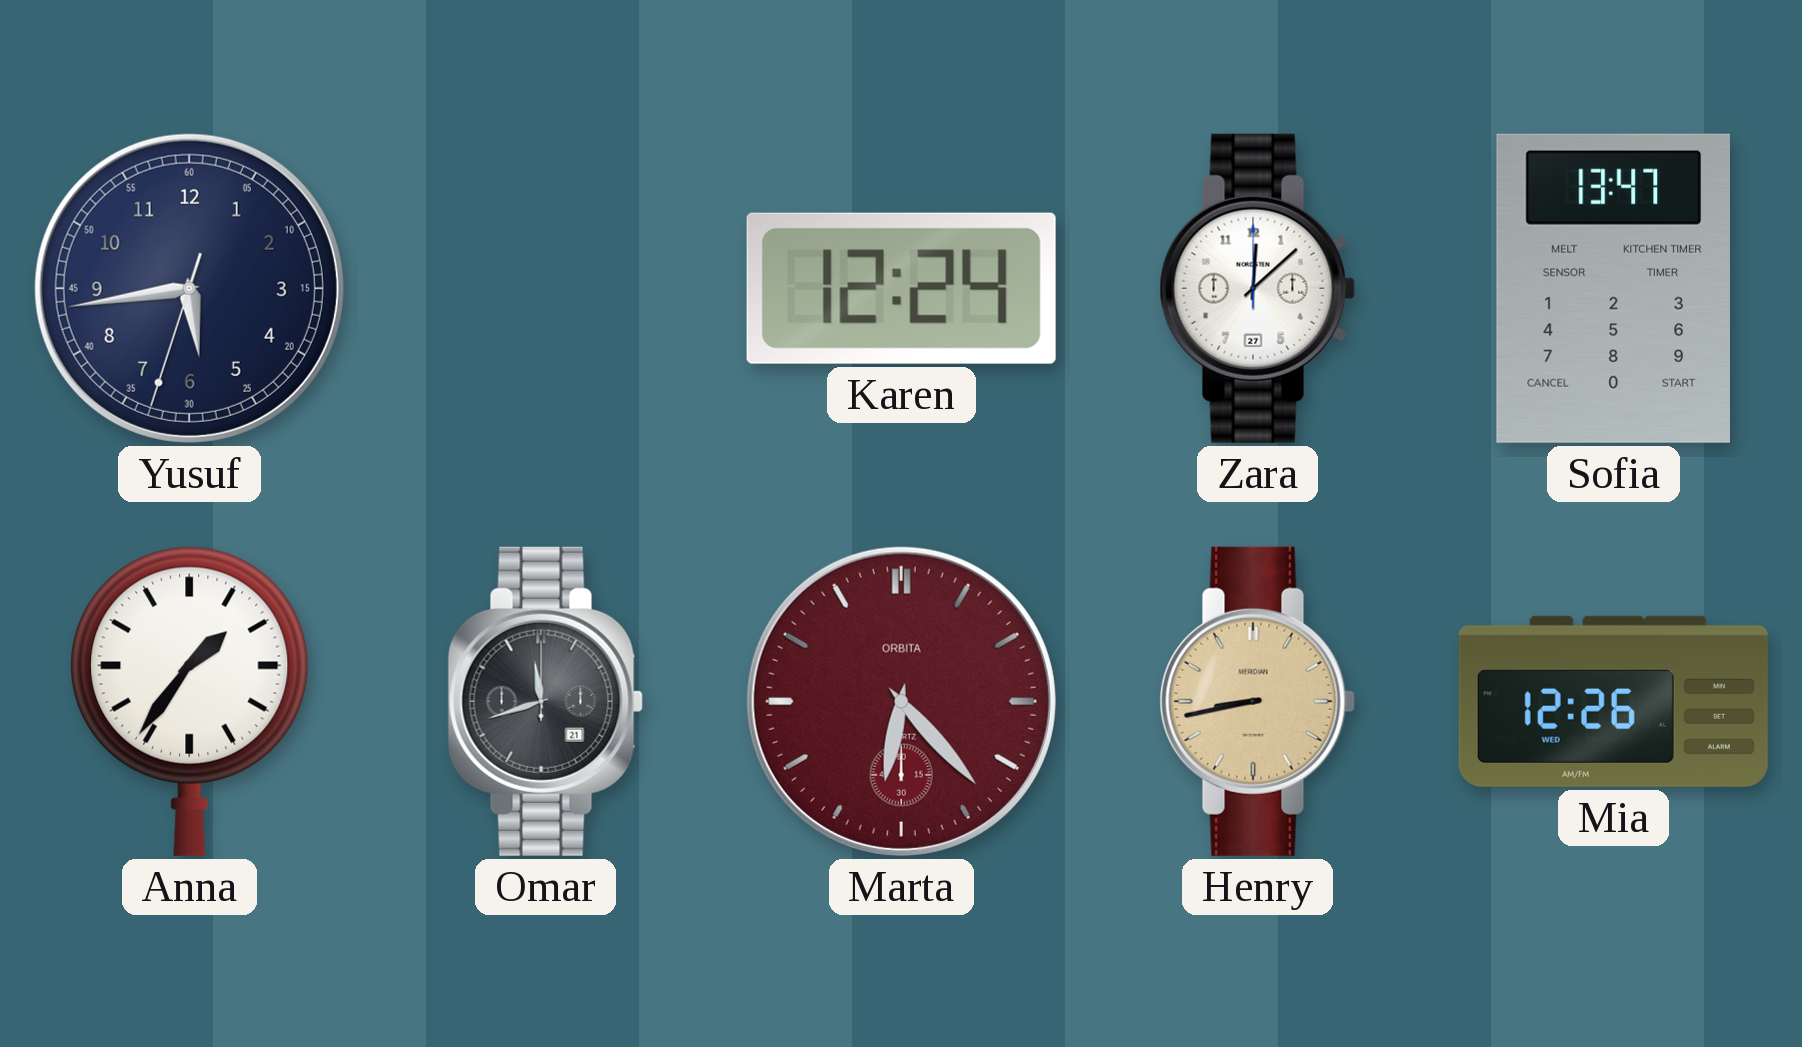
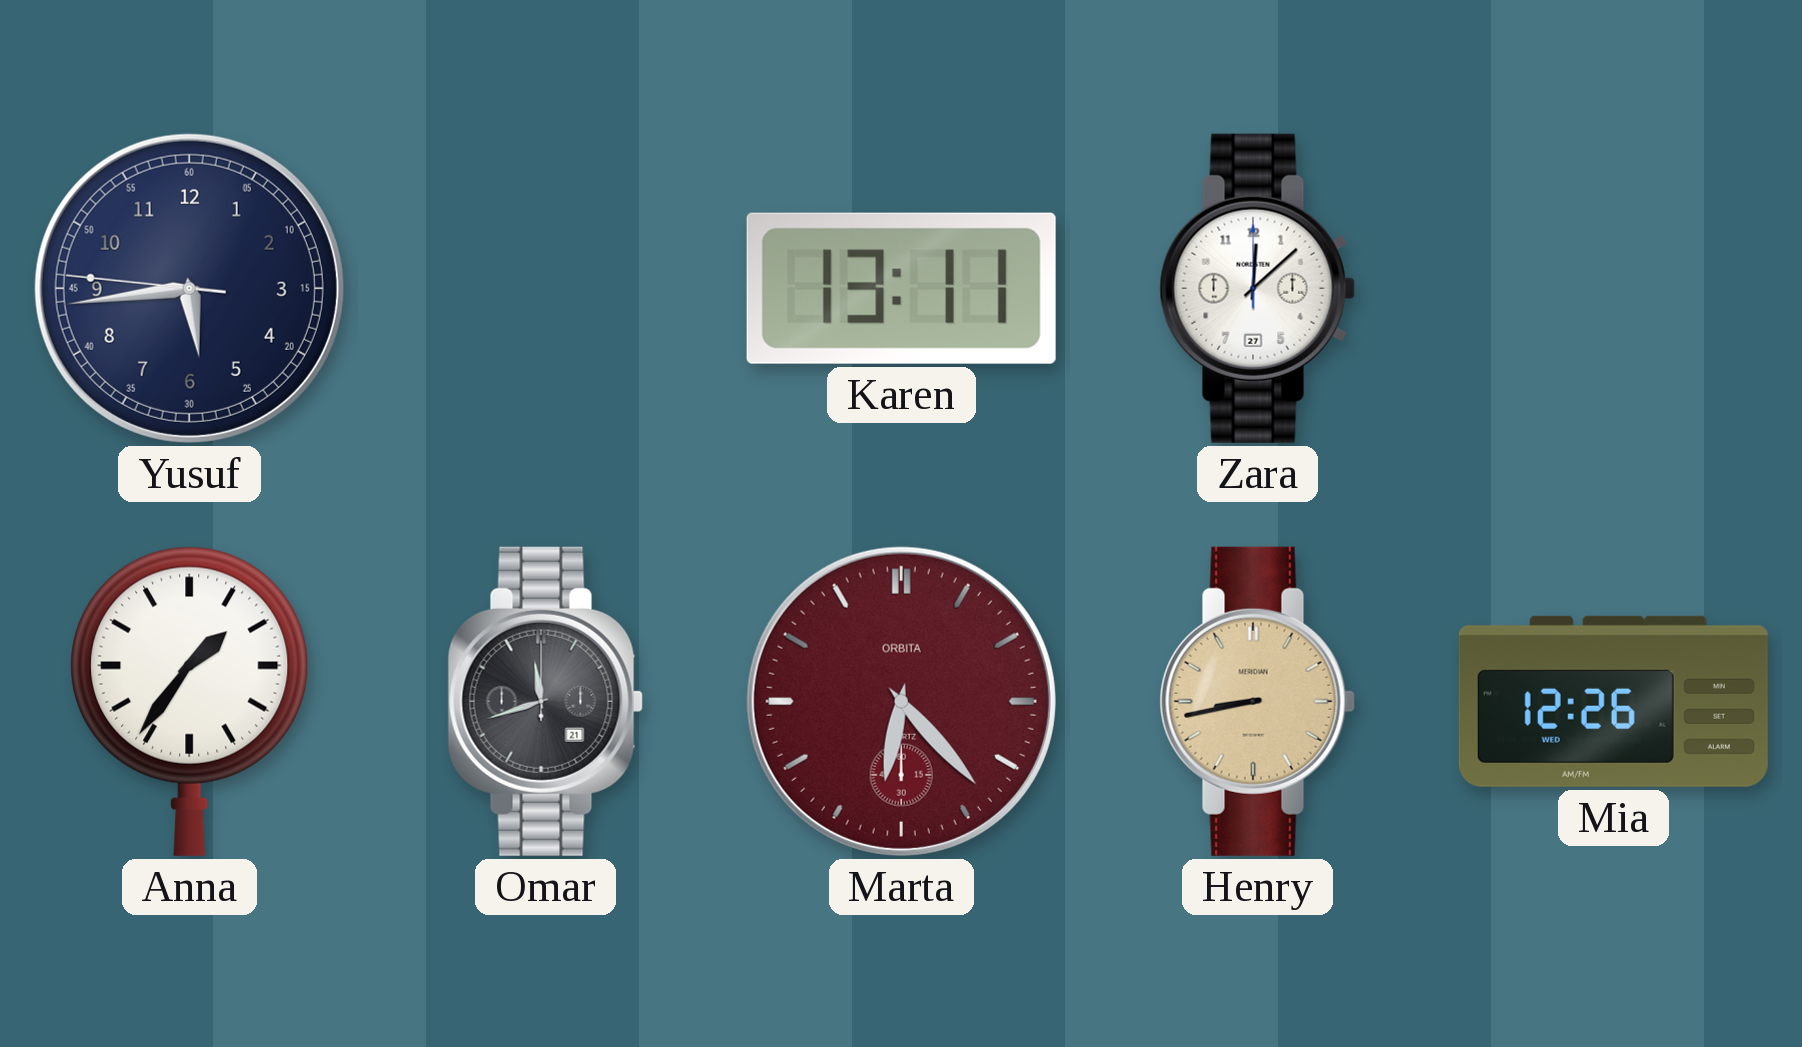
Yusuf: 5:43:33 -> 5:43:46
Karen: 12:24 -> 13:11
Sofia: 13:47 -> none
